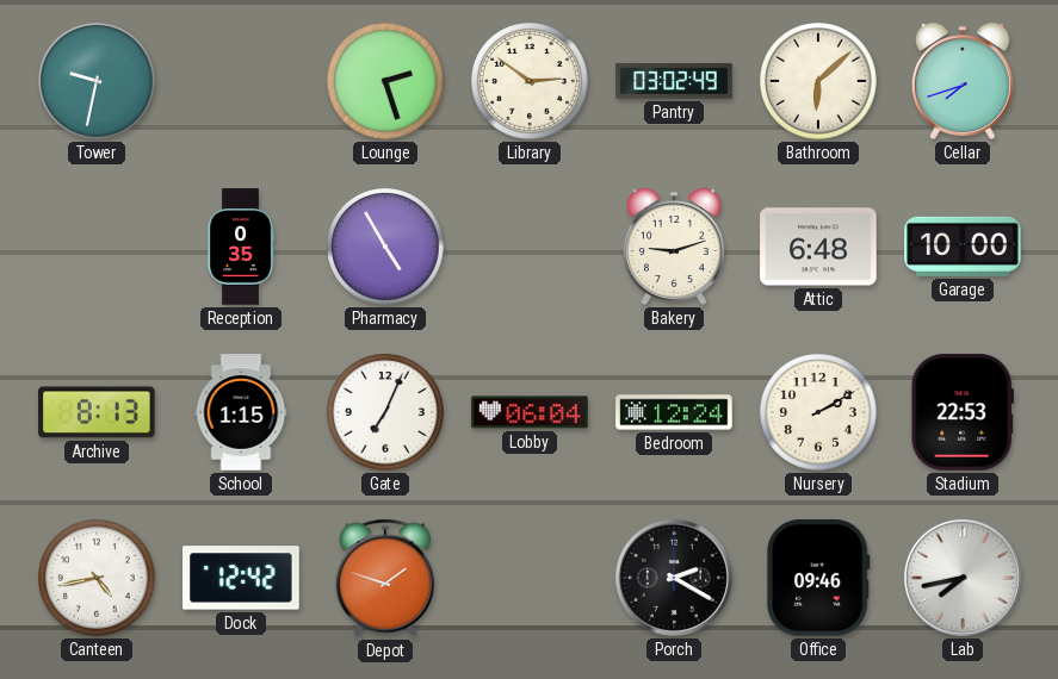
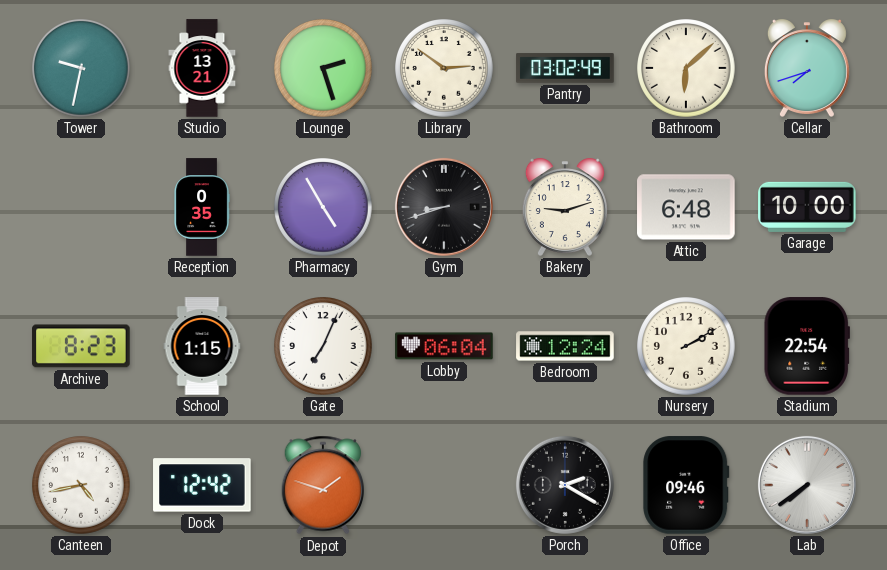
Studio: none -> 13:21
Gym: none -> 8:42
Archive: 8:13 -> 8:23
Stadium: 22:53 -> 22:54
Lab: 7:43 -> 7:39
